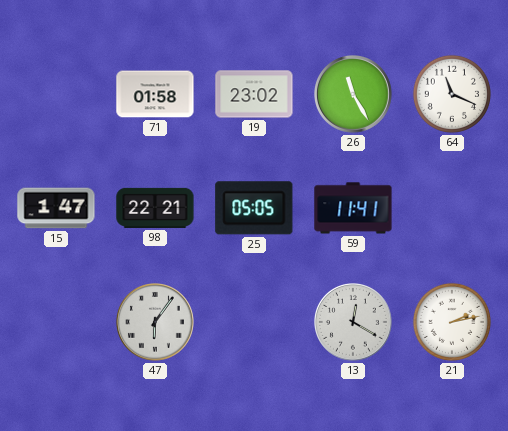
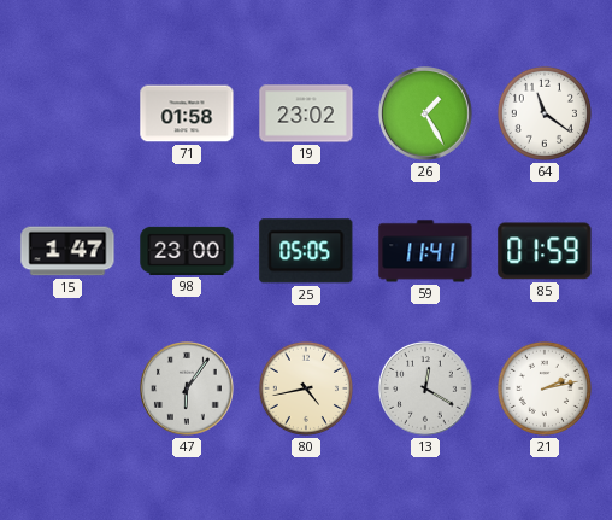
26: 11:25 -> 1:25
64: 11:19 -> 11:21
98: 22:21 -> 23:00
85: none -> 01:59
80: none -> 4:43
